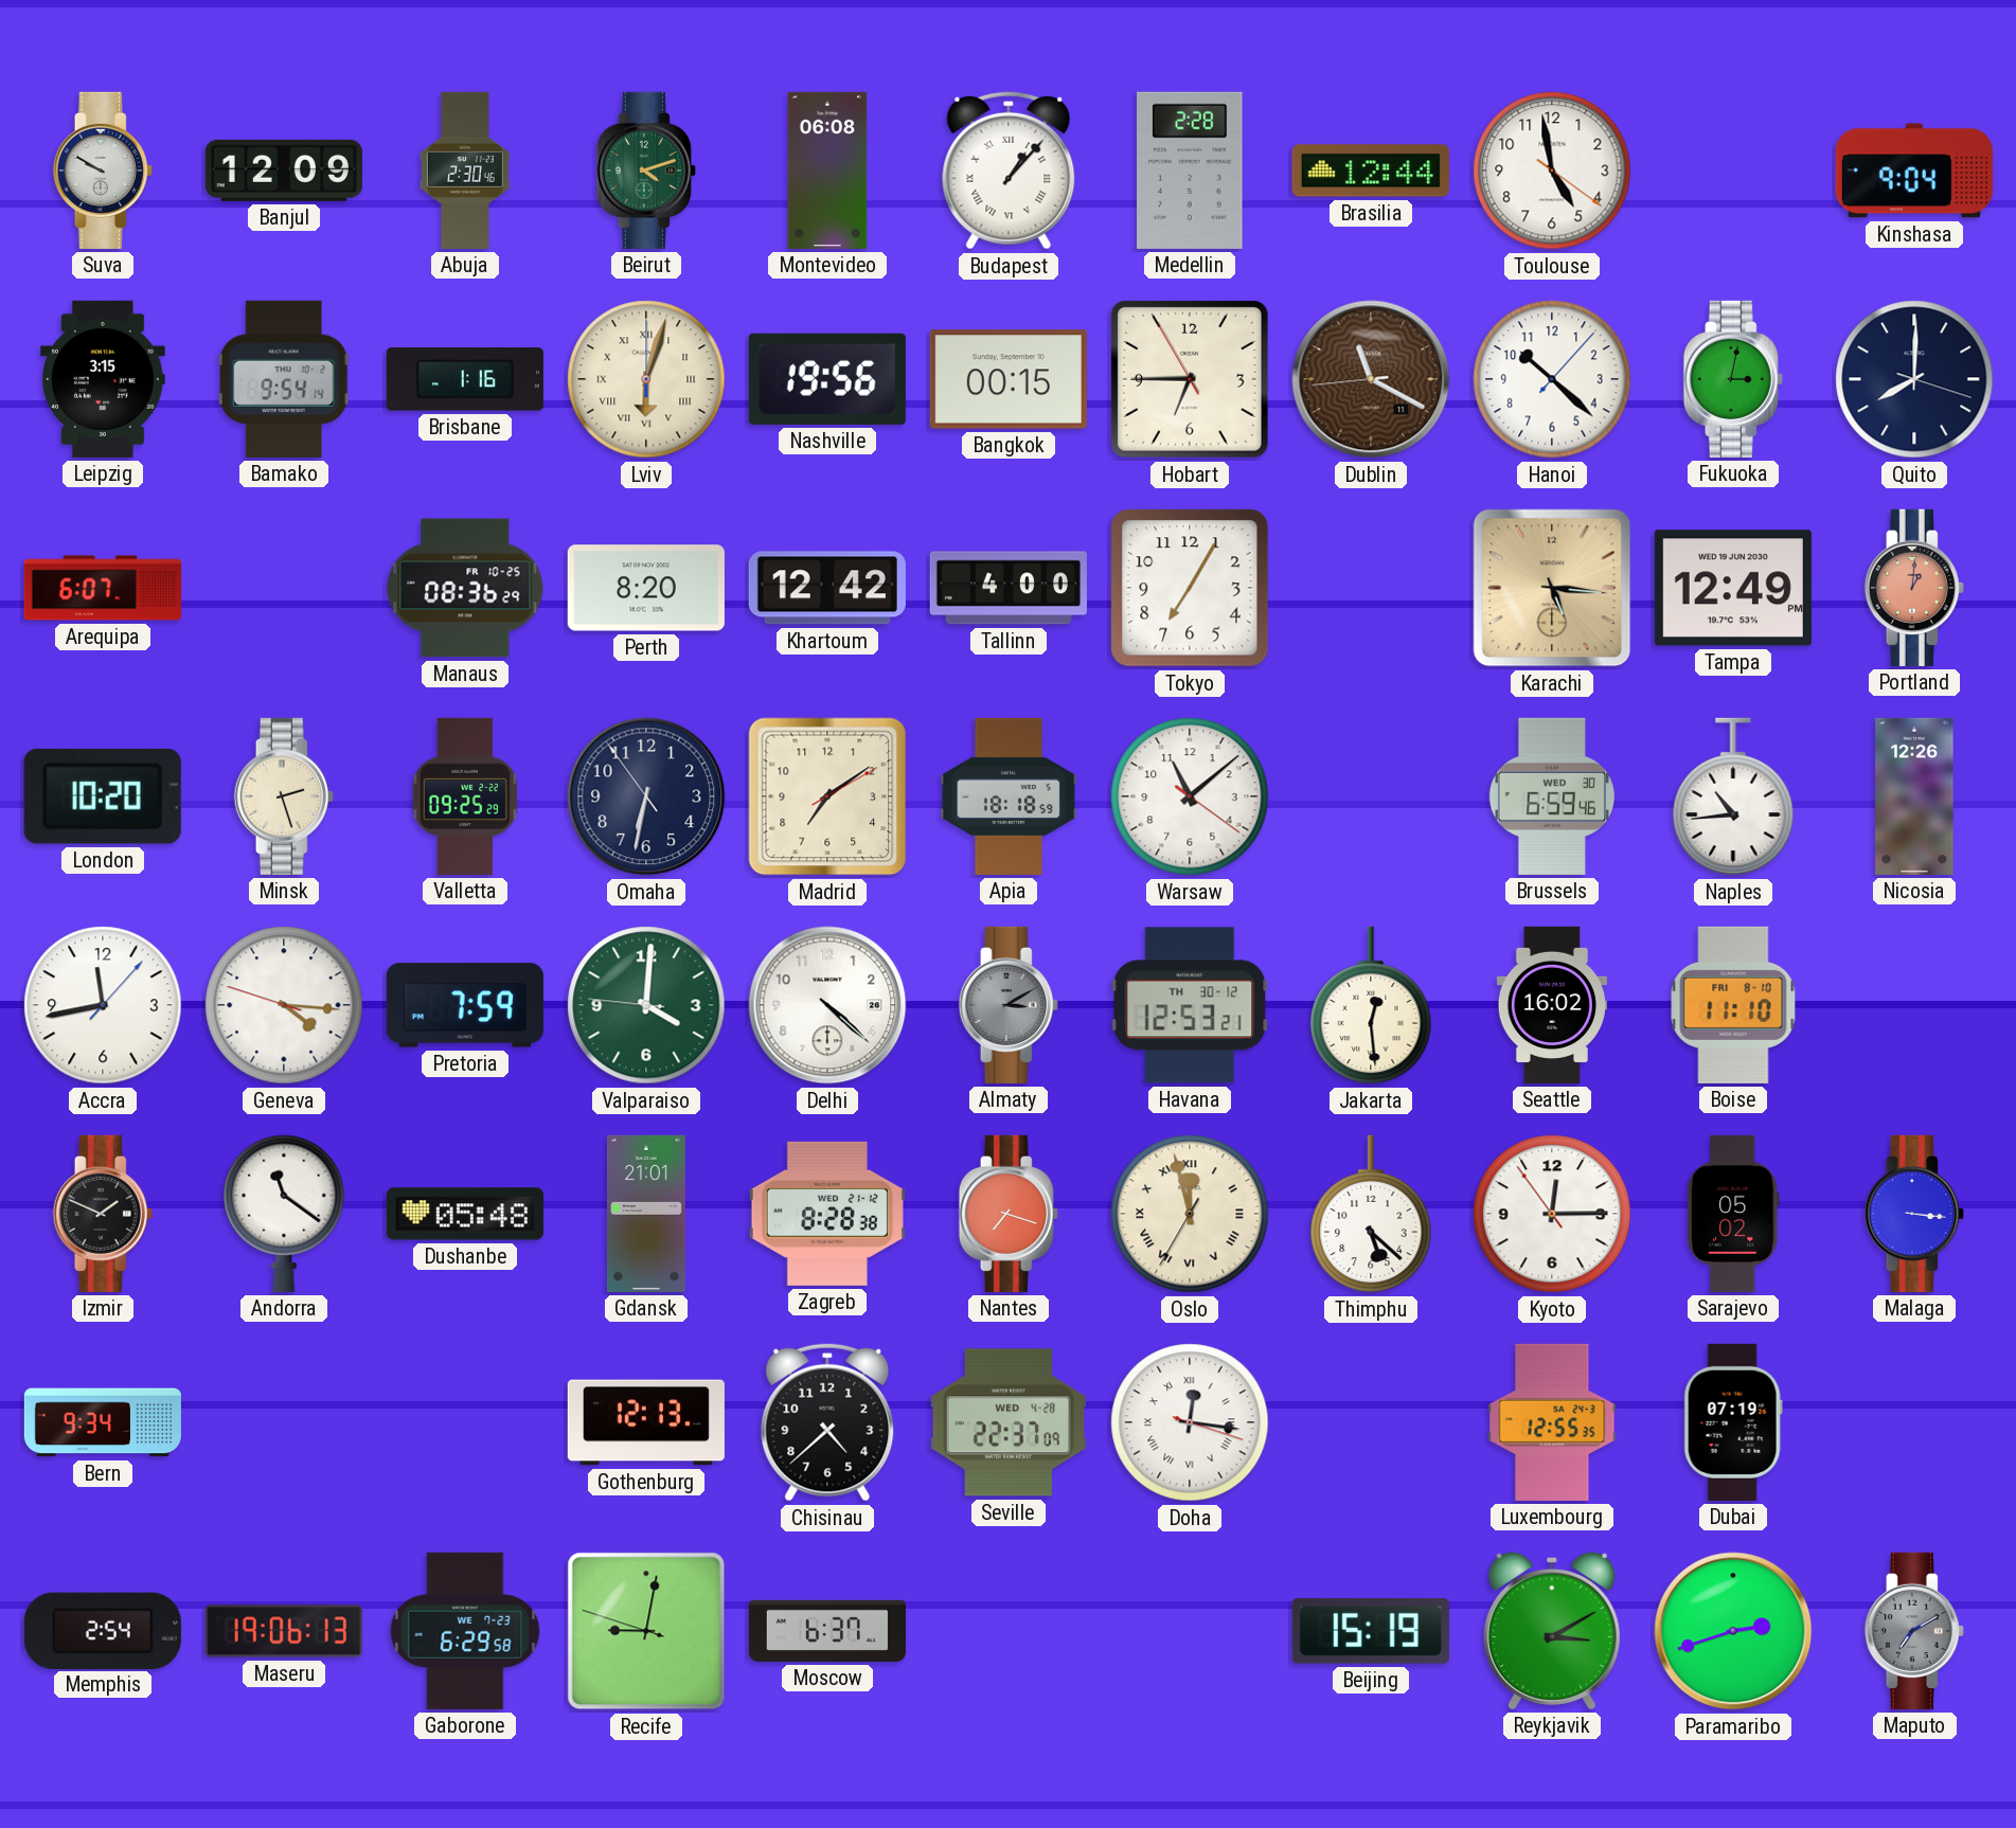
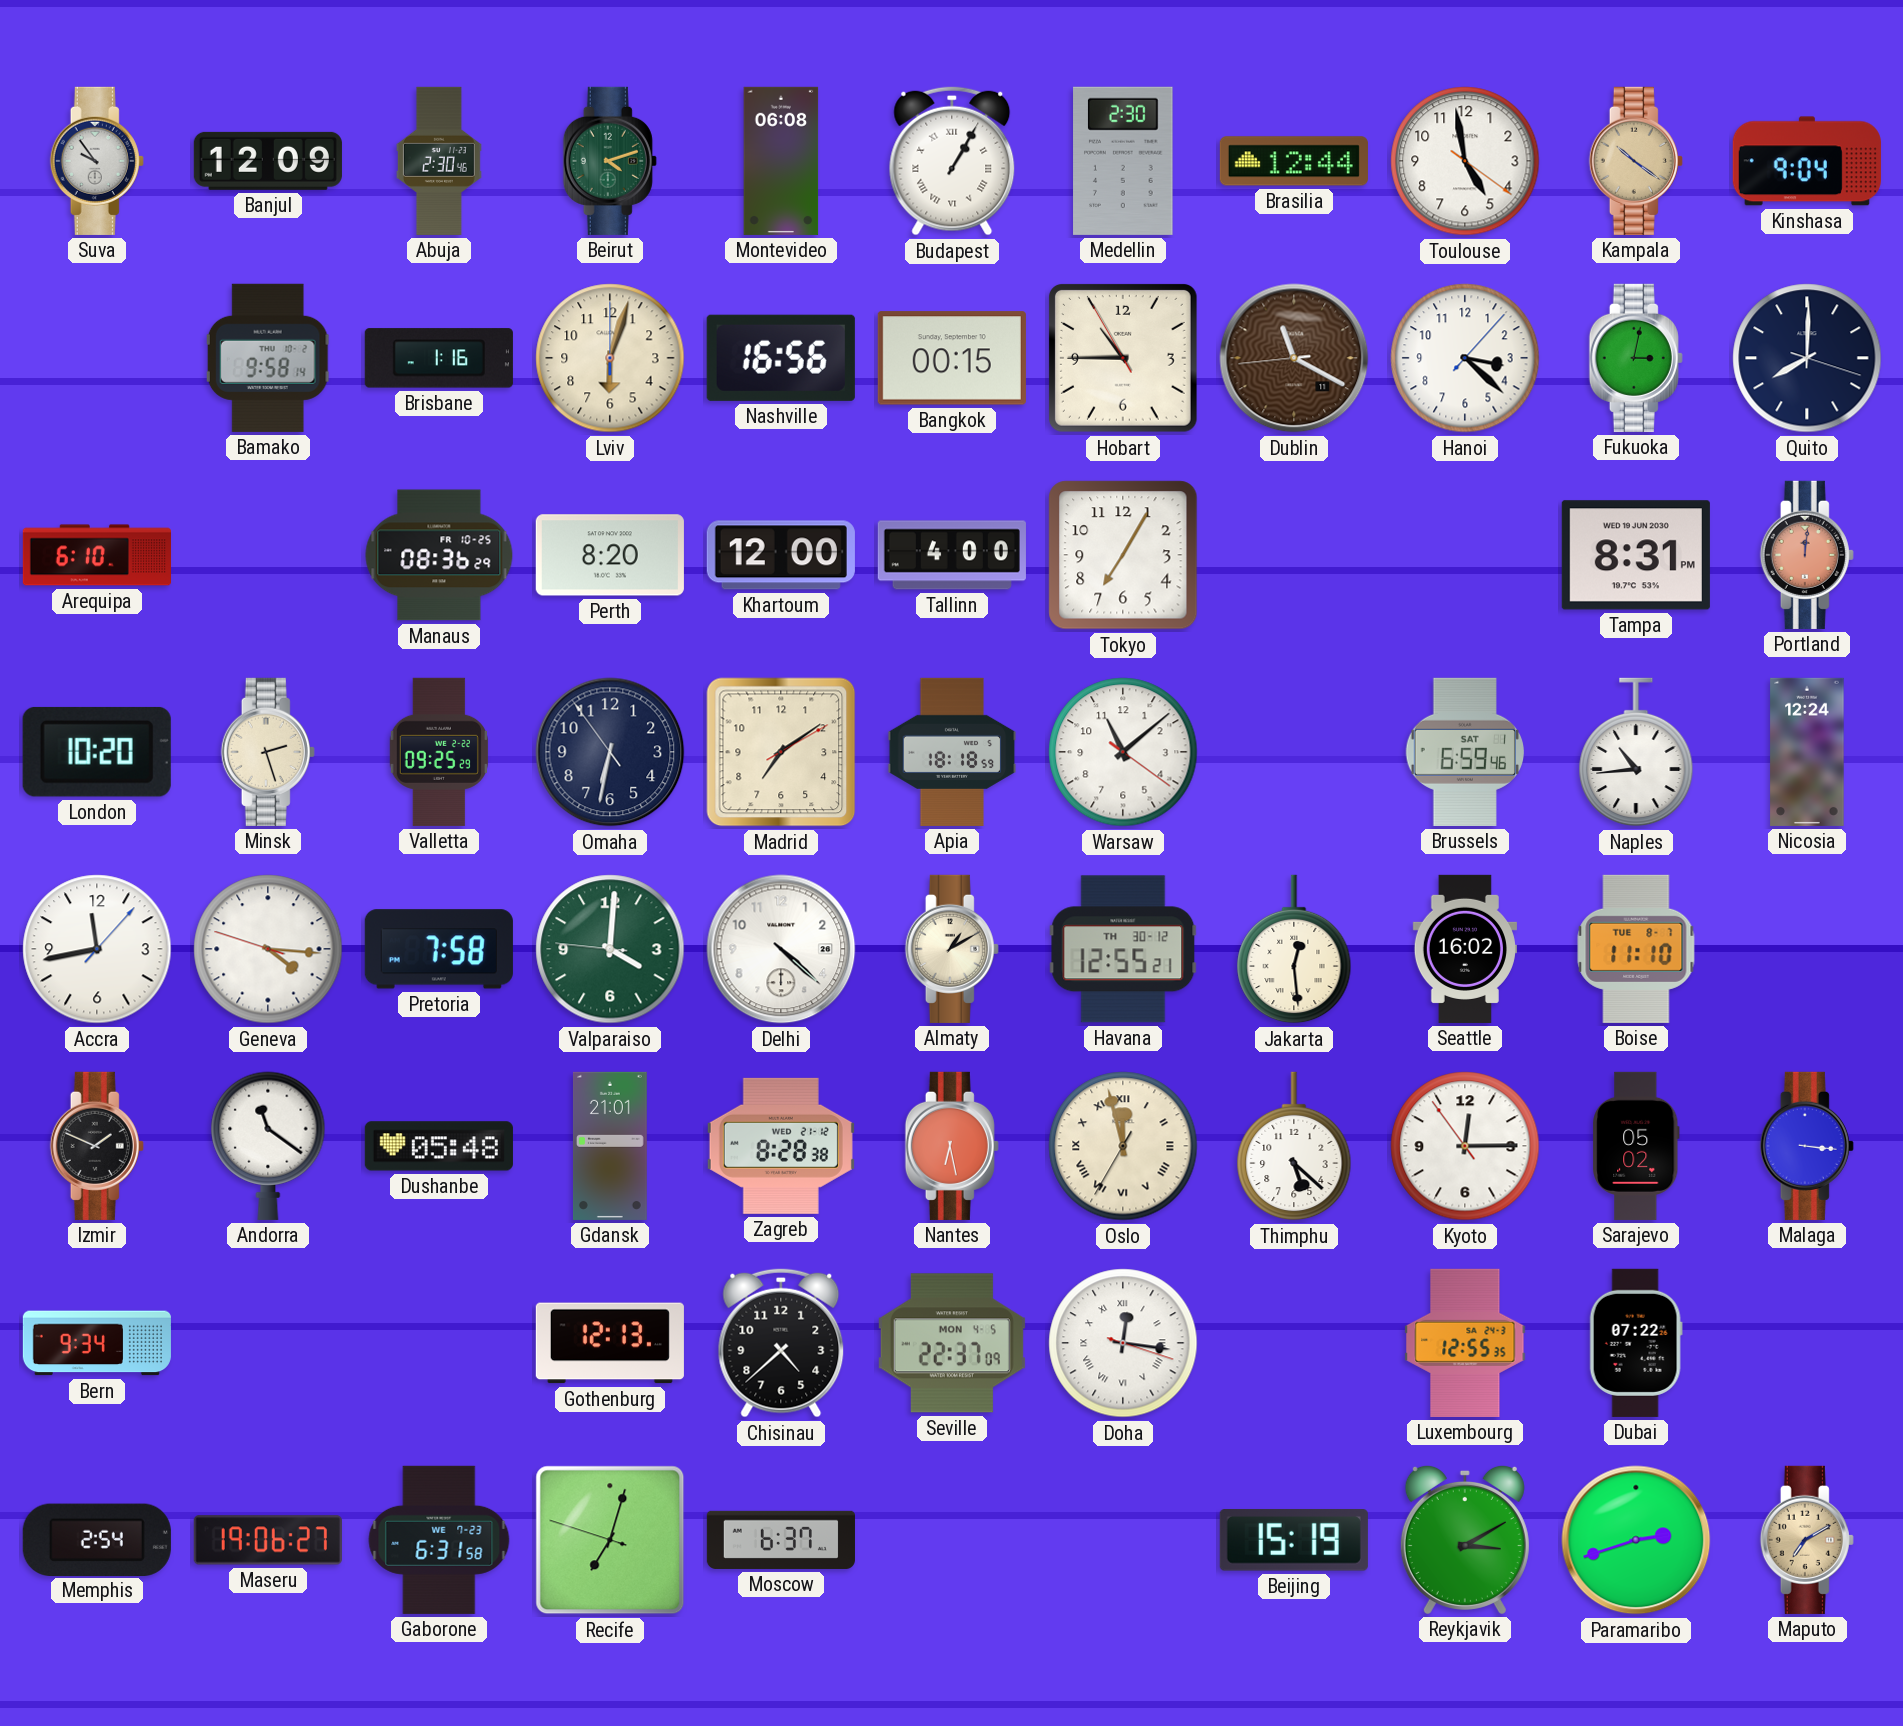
Suva: 9:50 -> 9:54
Budapest: 1:07 -> 1:05
Medellin: 2:28 -> 2:30
Kampala: none -> 10:21
Leipzig: 3:15 -> none
Bamako: 9:54 -> 9:58
Lviv numerals: Roman -> Arabic
Nashville: 19:56 -> 16:56
Hobart: 6:44 -> 10:44
Hanoi: 10:22 -> 3:22
Arequipa: 6:07 -> 6:10
Khartoum: 12:42 -> 12:00
Karachi: 5:16 -> none
Tampa: 12:49 -> 8:31
Portland: 1:01 -> 12:01
Brussels date: WED 30 -> SAT 1
Nicosia: 12:26 -> 12:24
Pretoria: 7:59 -> 7:58
Almaty: 3:10 -> 1:10
Almaty dial: grey -> cream
Havana: 12:53 -> 12:55
Boise date: FRI 8-10 -> TUE 8-7
Nantes: 7:18 -> 6:28
Seville date: WED 4-28 -> MON 4-5
Dubai: 07:19 -> 07:22
Maseru: 19:06:13 -> 19:06:27
Gaborone: 6:29 -> 6:31
Recife: 9:01 -> 7:02
Maputo dial: grey -> champagne
